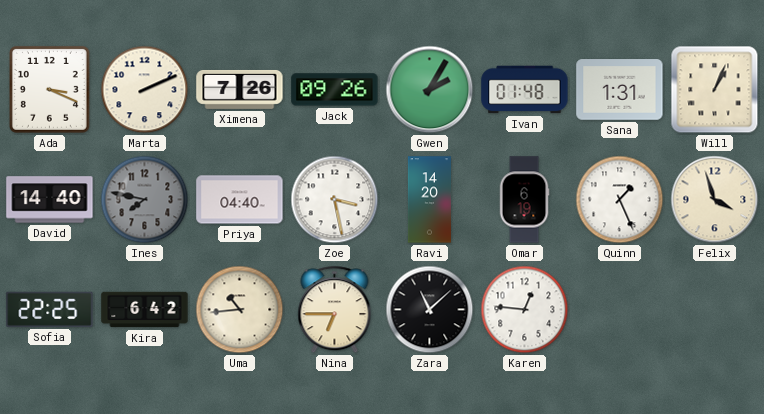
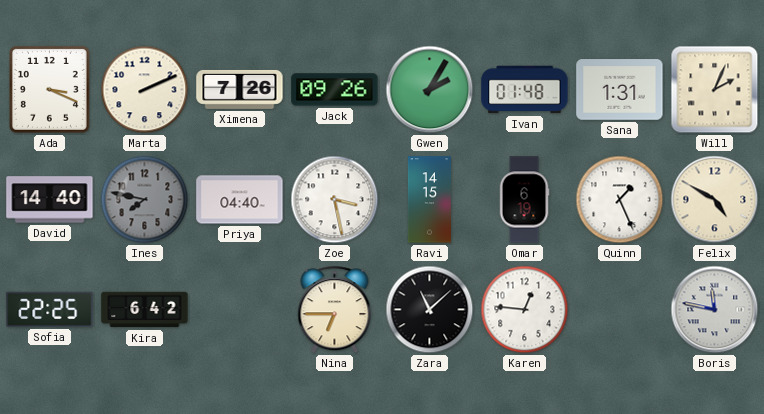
Will: 1:04 -> 2:04
Ravi: 14:20 -> 14:15
Felix: 3:57 -> 4:50
Uma: 10:44 -> none
Boris: none -> 11:47
